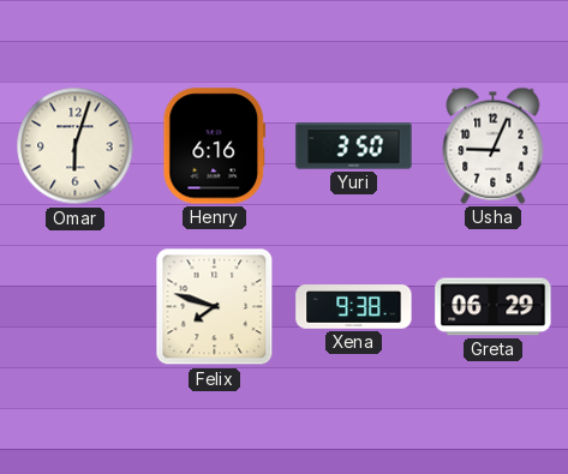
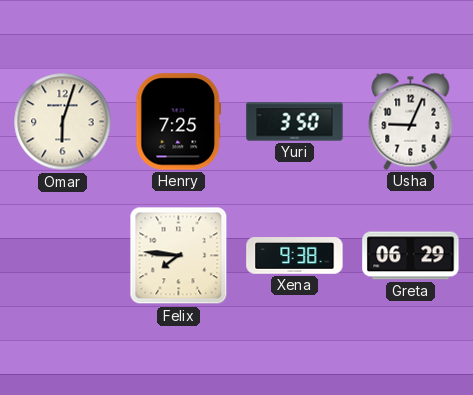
Henry: 6:16 -> 7:25
Felix: 7:48 -> 7:46
